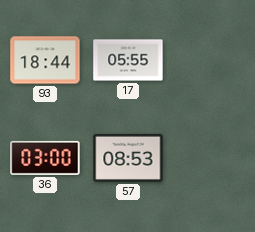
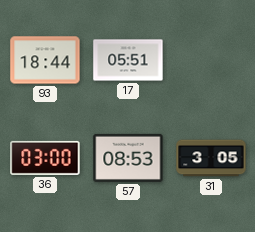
17: 05:55 -> 05:51
31: none -> 3:05
